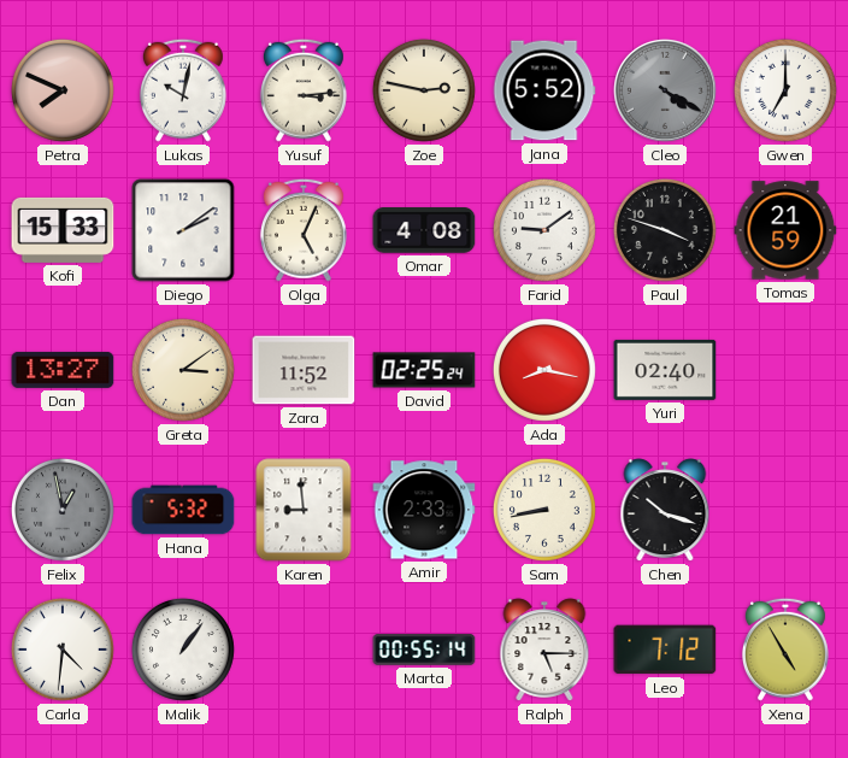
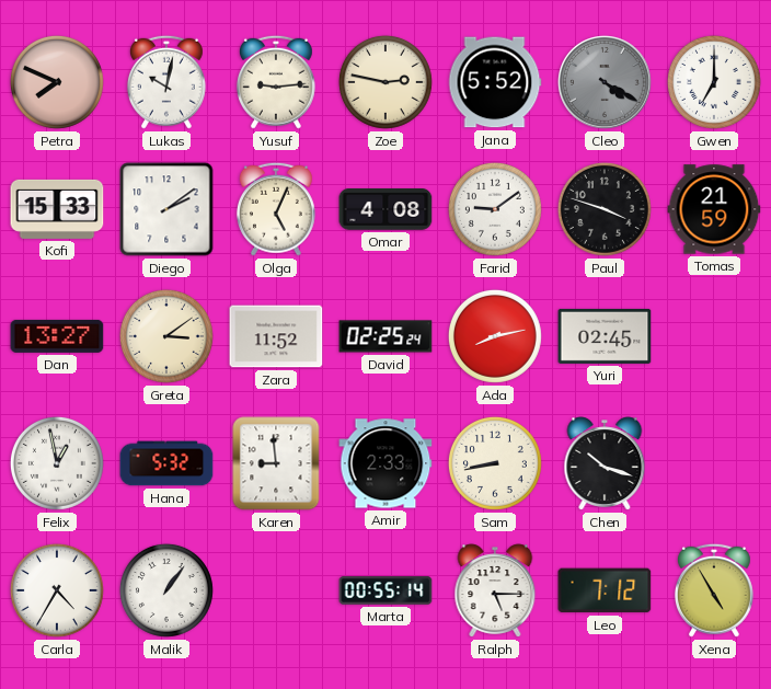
Yusuf: 3:14 -> 9:14
Ada: 8:17 -> 8:13
Yuri: 02:40 -> 02:45
Felix dial: grey -> white
Carla: 4:31 -> 4:35
